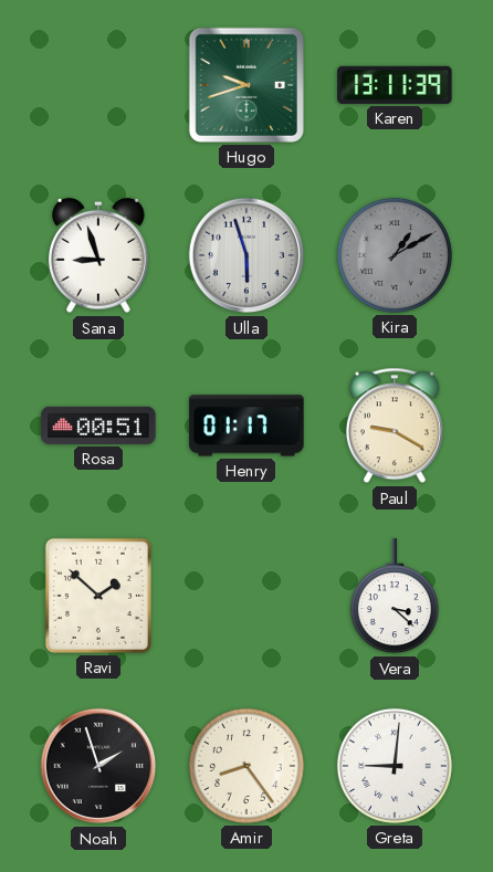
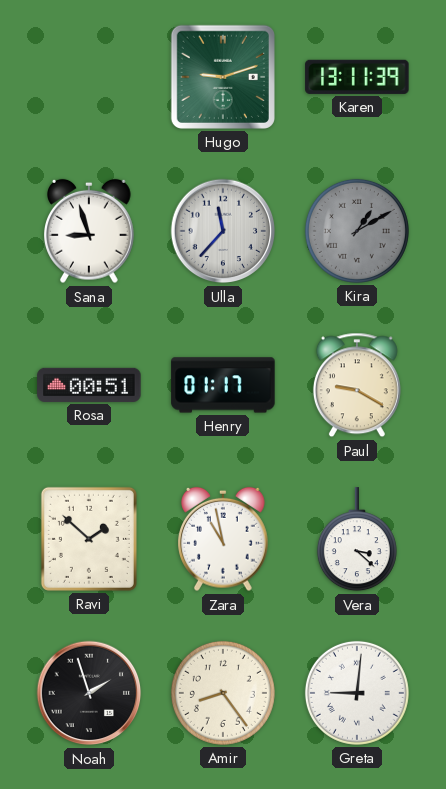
Hugo: 9:42 -> 9:12
Ulla: 5:57 -> 11:37
Zara: none -> 10:58
